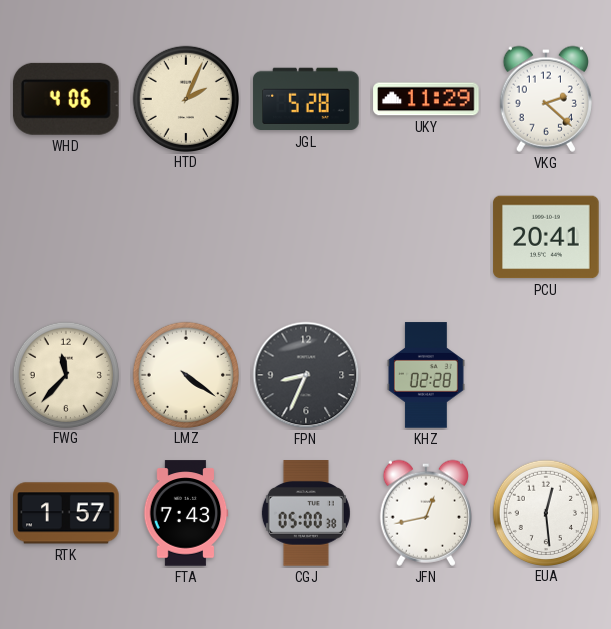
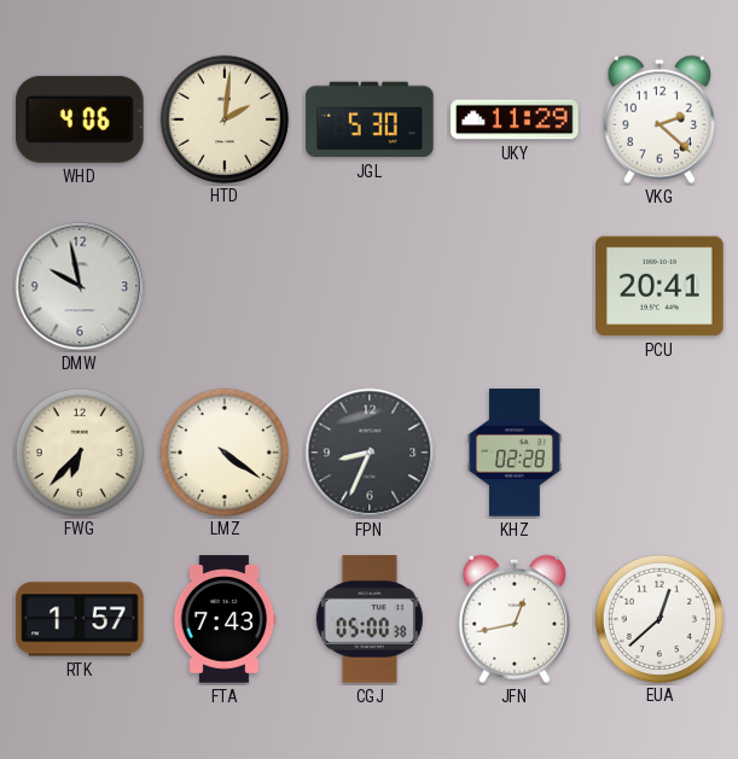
HTD: 2:04 -> 2:01
JGL: 5:28 -> 5:30
DMW: none -> 9:58
FWG: 11:37 -> 6:37
EUA: 12:29 -> 12:38
